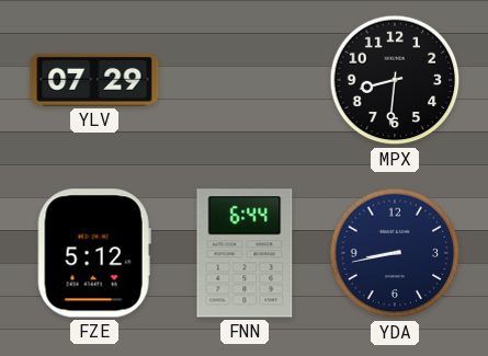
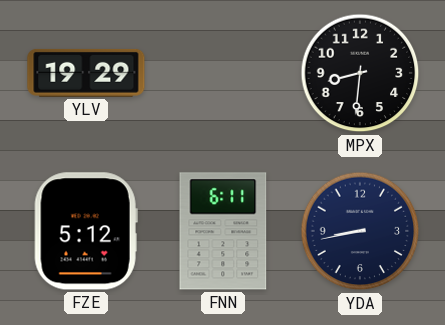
YLV: 07:29 -> 19:29
FNN: 6:44 -> 6:11
